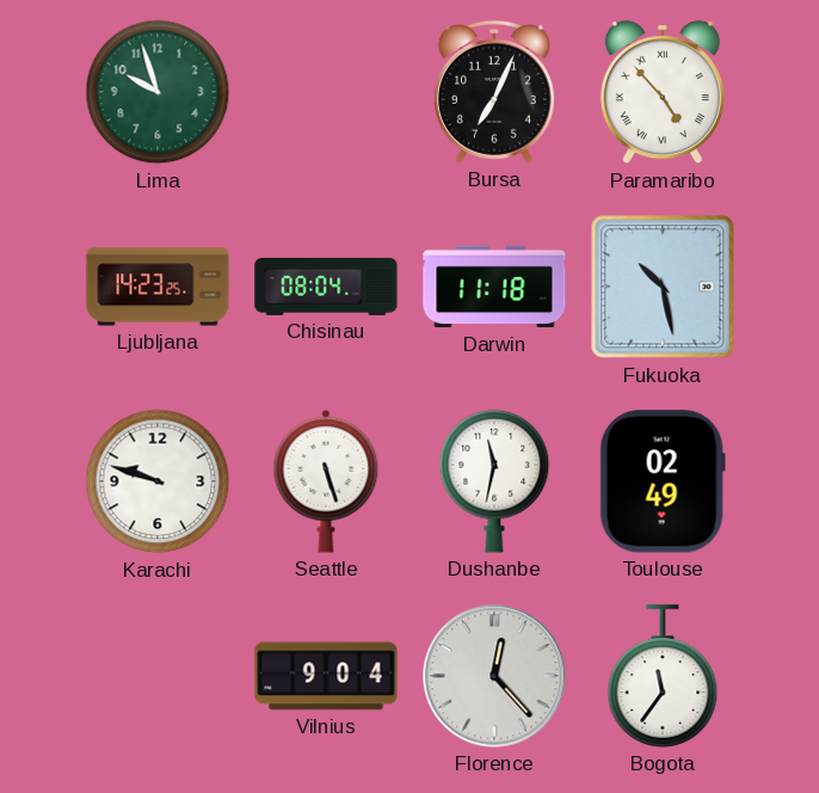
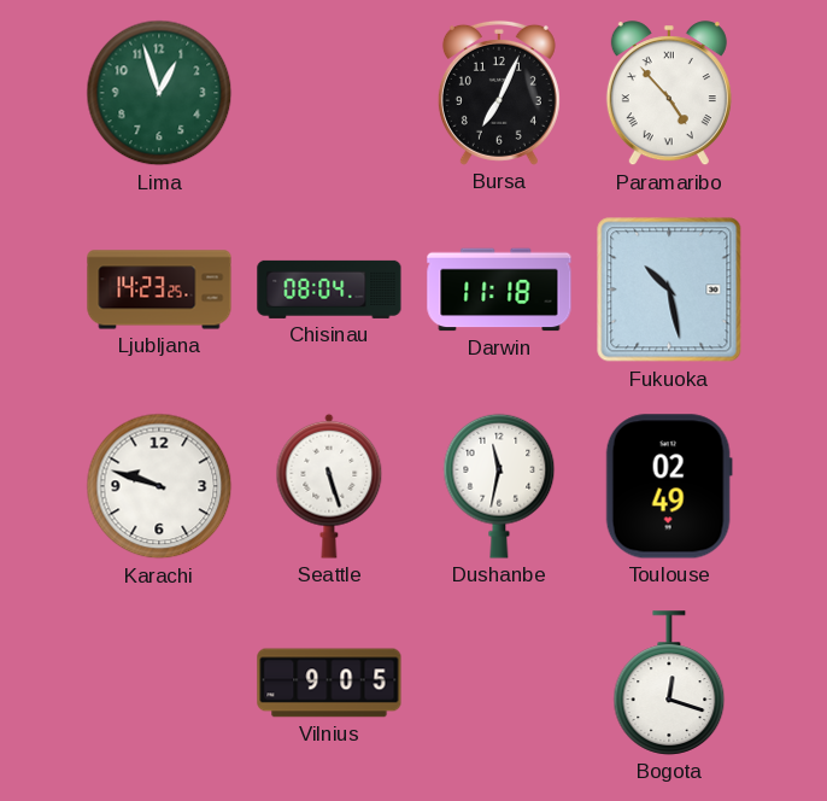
Lima: 9:57 -> 12:57
Vilnius: 9:04 -> 9:05
Florence: 12:23 -> none
Bogota: 11:36 -> 12:18
